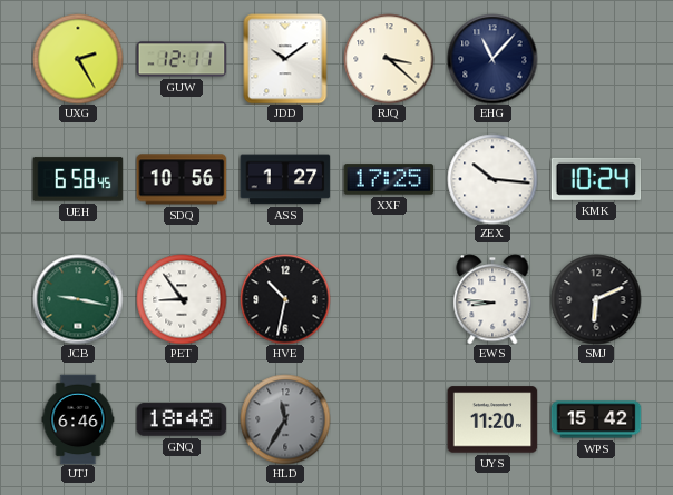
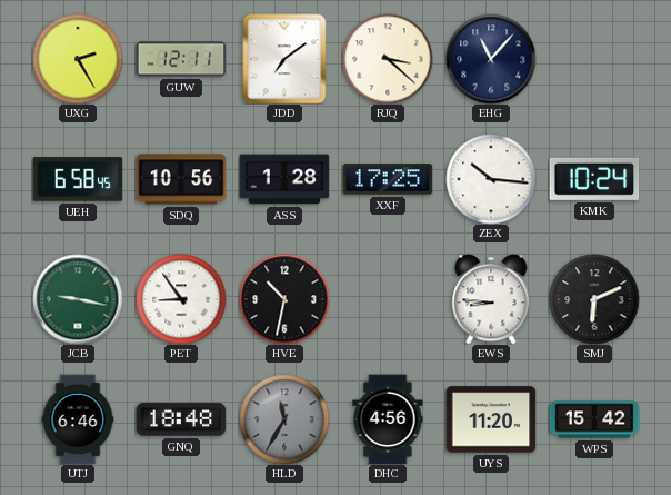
JDD: 10:09 -> 7:09
ASS: 1:27 -> 1:28
DHC: none -> 4:56
